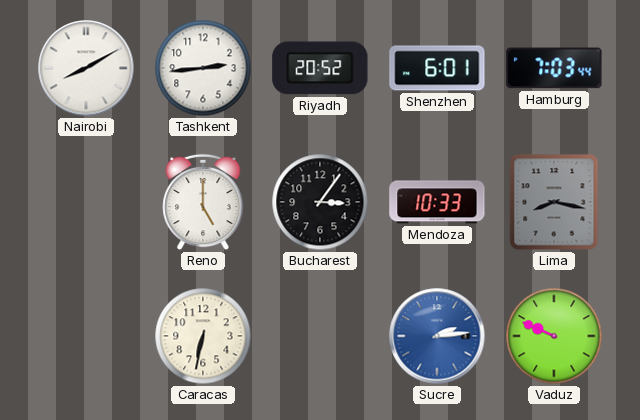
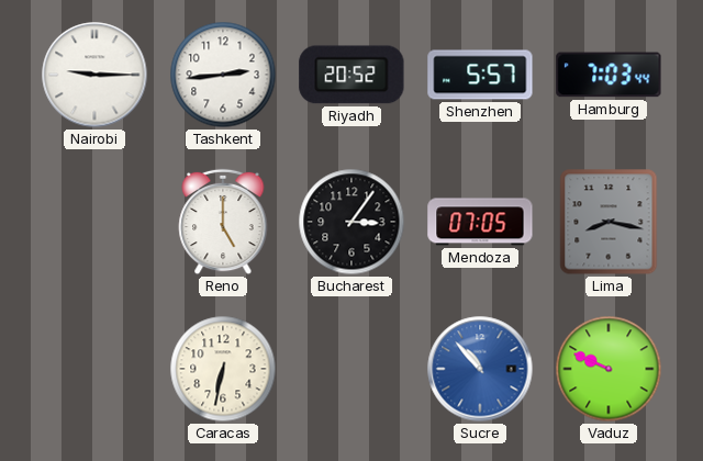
Nairobi: 8:10 -> 9:15
Shenzhen: 6:01 -> 5:57
Mendoza: 10:33 -> 07:05
Sucre: 2:14 -> 10:53
